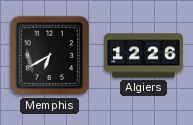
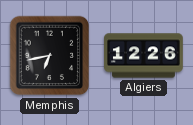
Memphis: 6:40 -> 6:43
